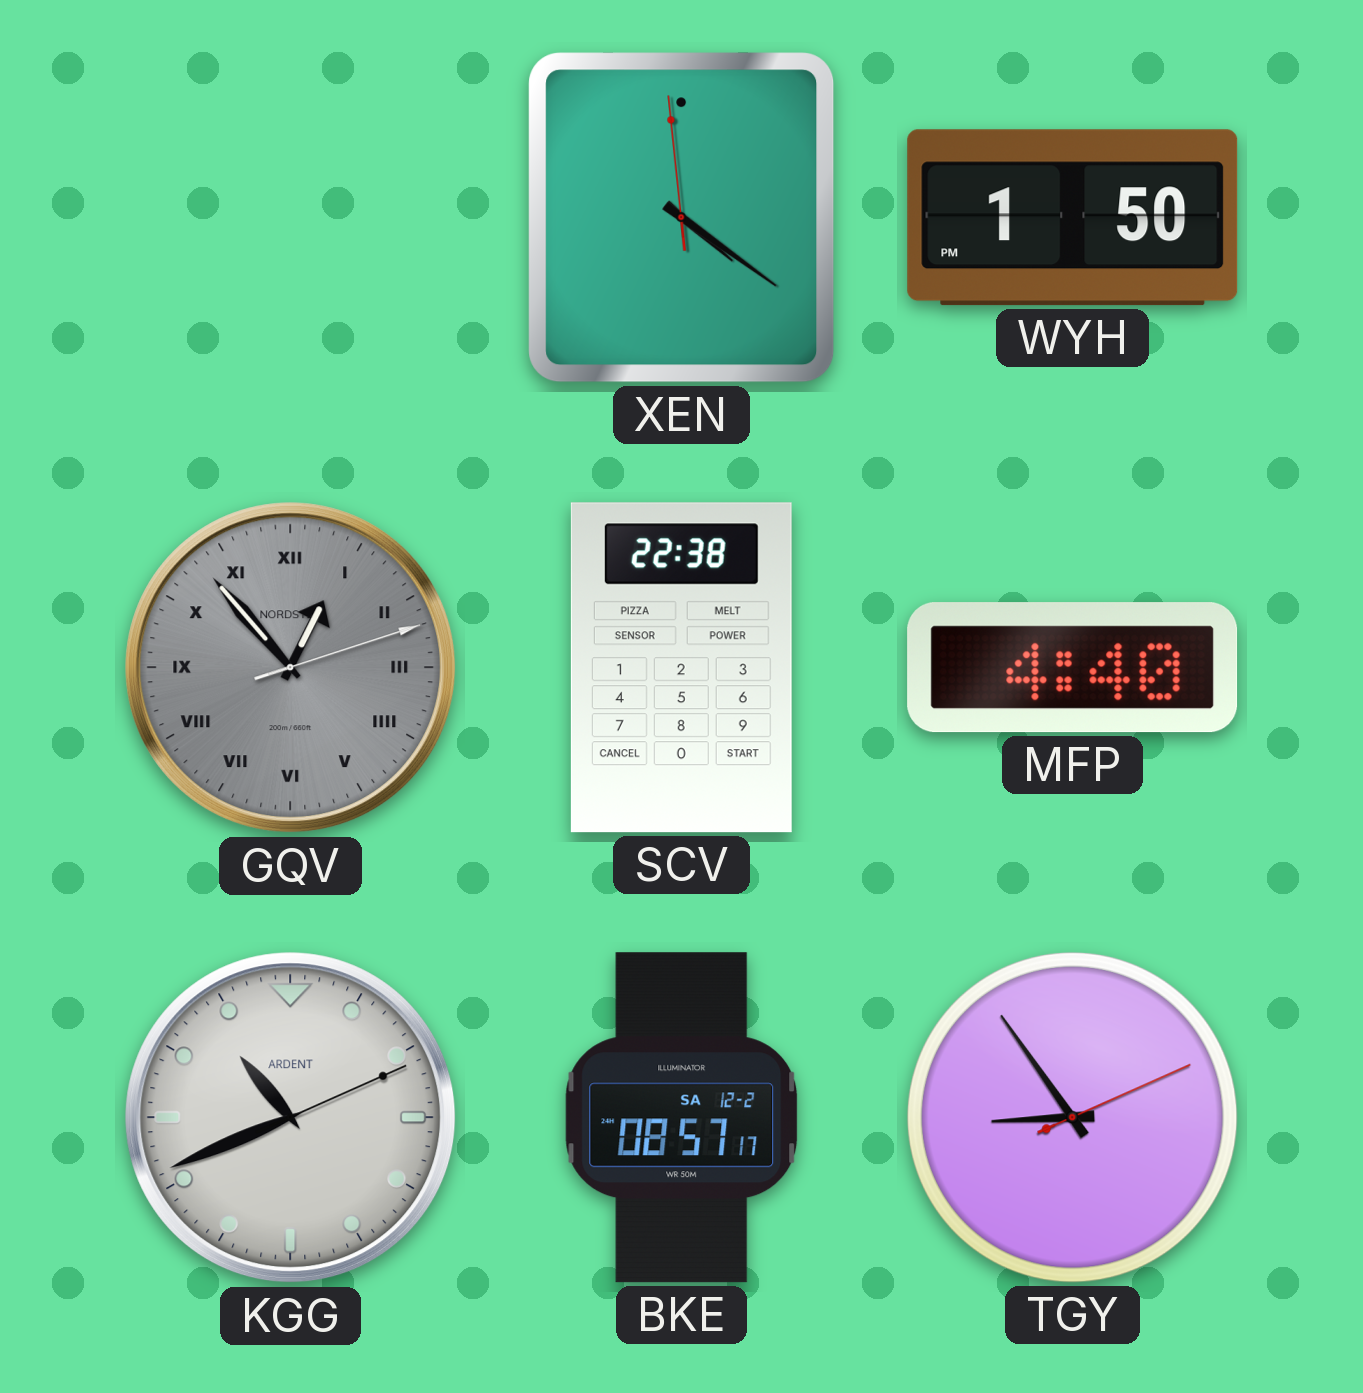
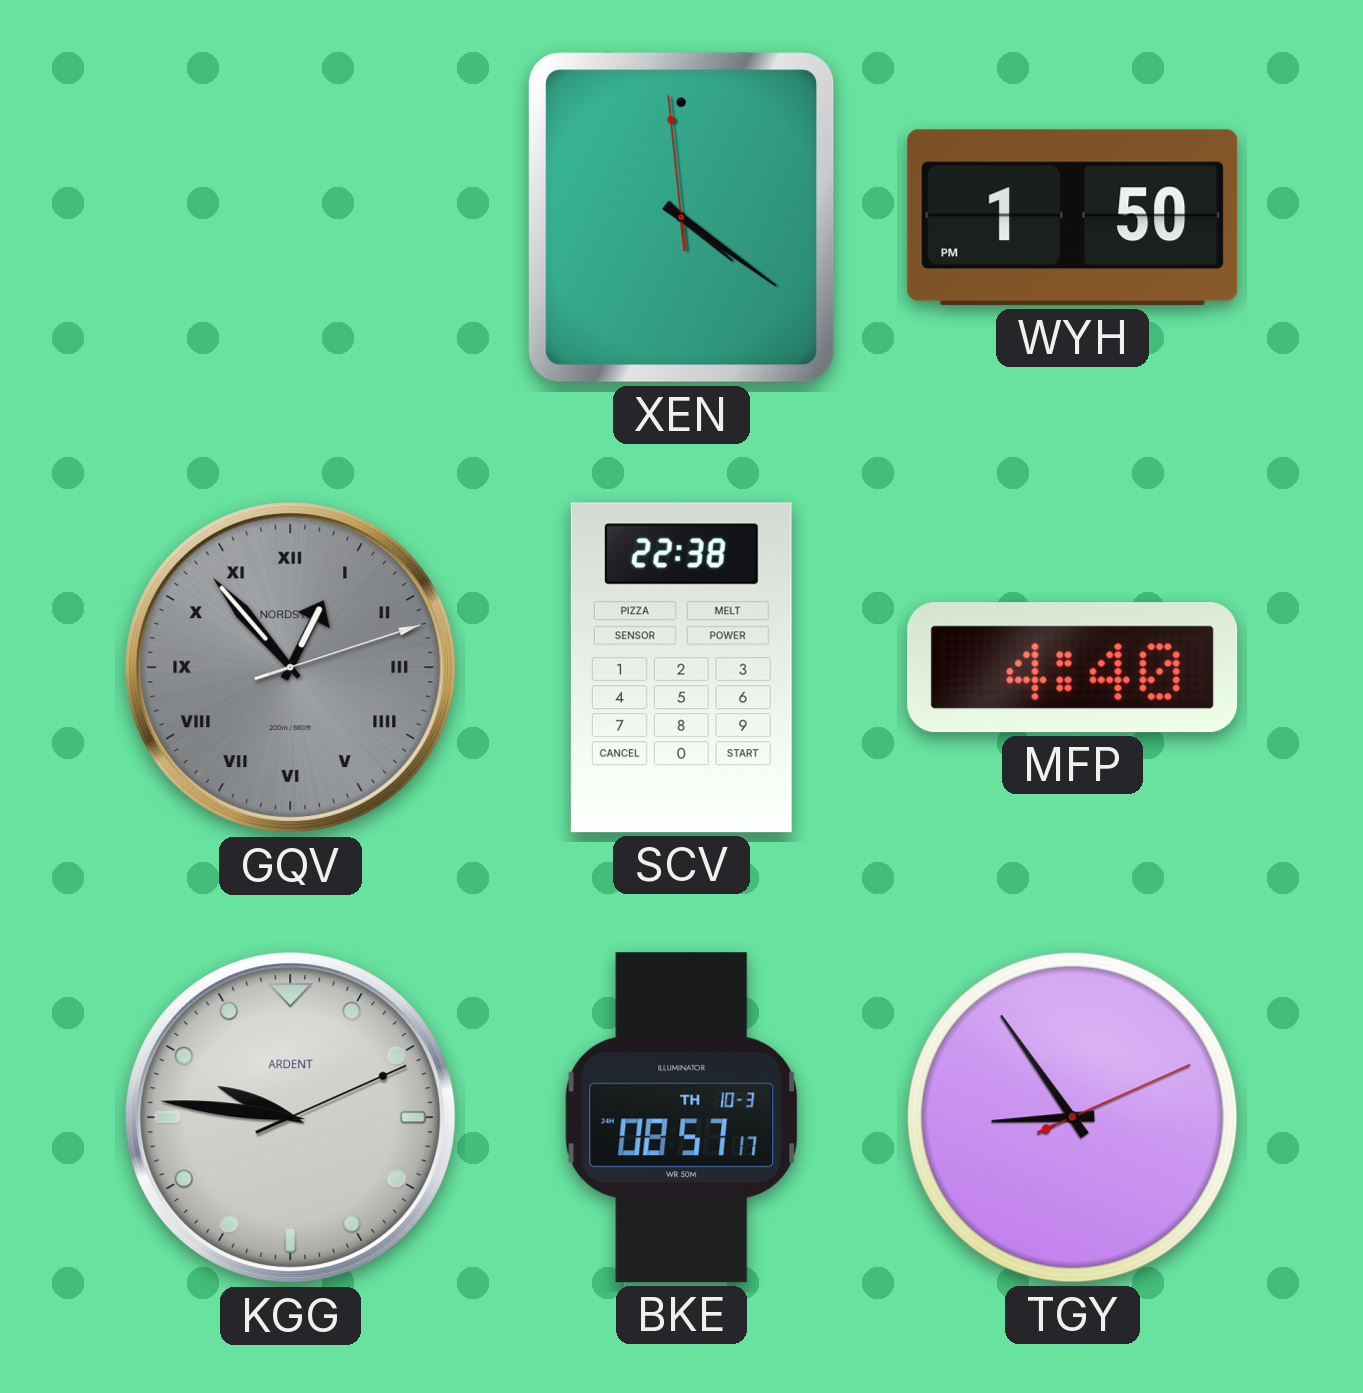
KGG: 10:41 -> 9:46
BKE date: SA 12-2 -> TH 10-3
